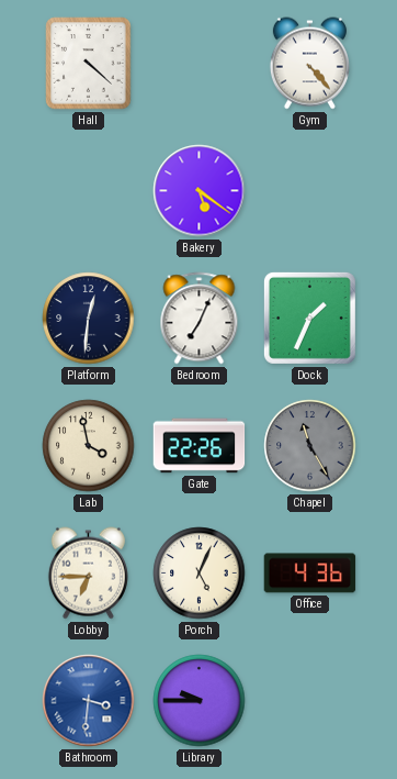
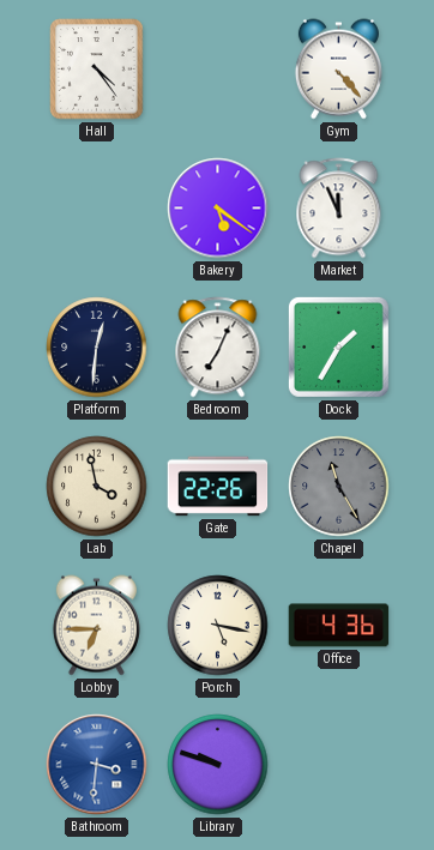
Hall: 4:22 -> 4:24
Market: none -> 11:56
Dock: 1:34 -> 1:35
Porch: 5:04 -> 5:17
Library: 9:45 -> 9:48
